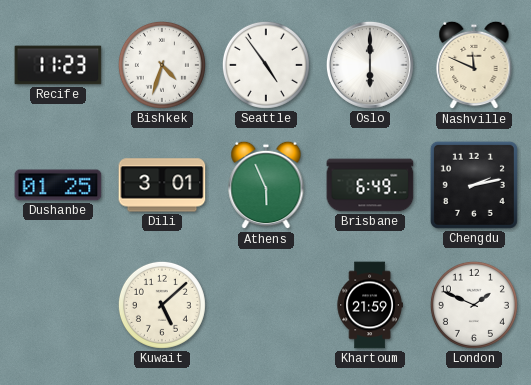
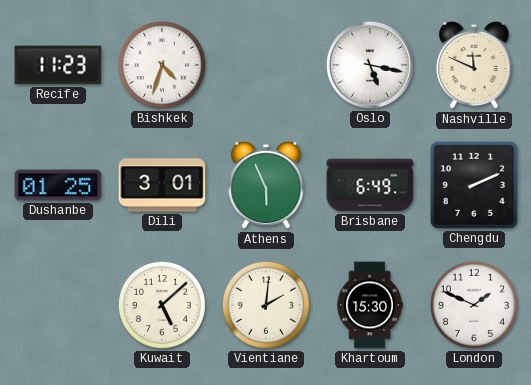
Seattle: 4:54 -> none
Oslo: 6:00 -> 5:17
Chengdu: 2:13 -> 2:11
Vientiane: none -> 2:01
Khartoum: 21:59 -> 15:30
